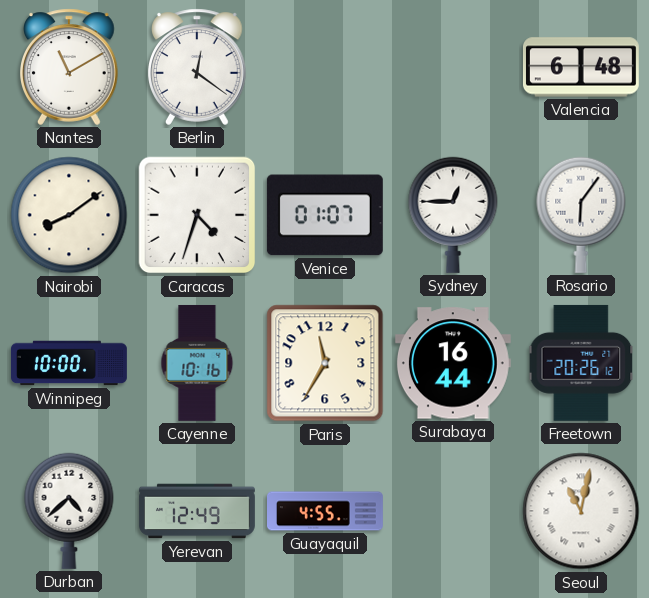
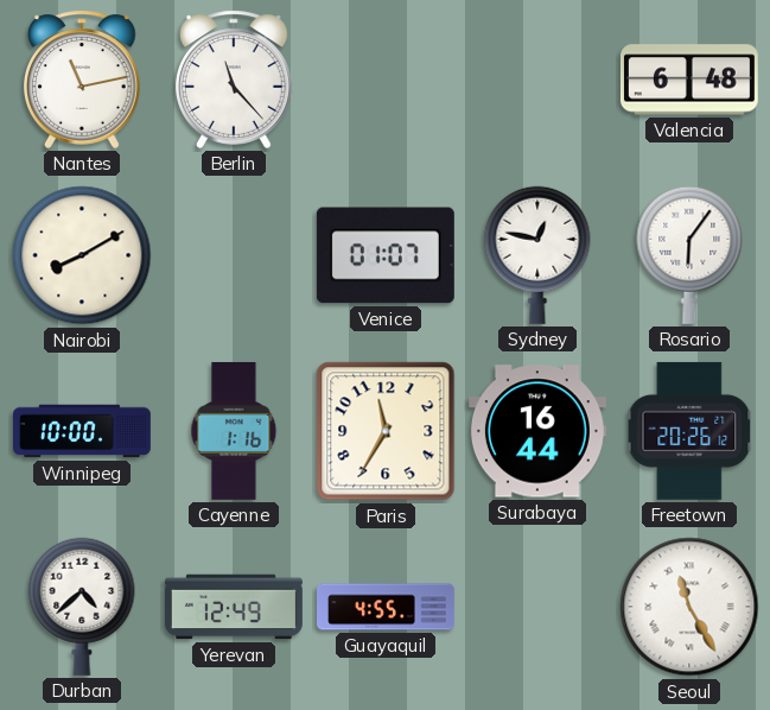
Nantes: 11:10 -> 11:13
Berlin: 12:21 -> 11:23
Nairobi: 8:09 -> 8:10
Caracas: 4:33 -> none
Sydney: 12:45 -> 12:47
Cayenne: 10:16 -> 1:16
Seoul: 11:02 -> 11:25
